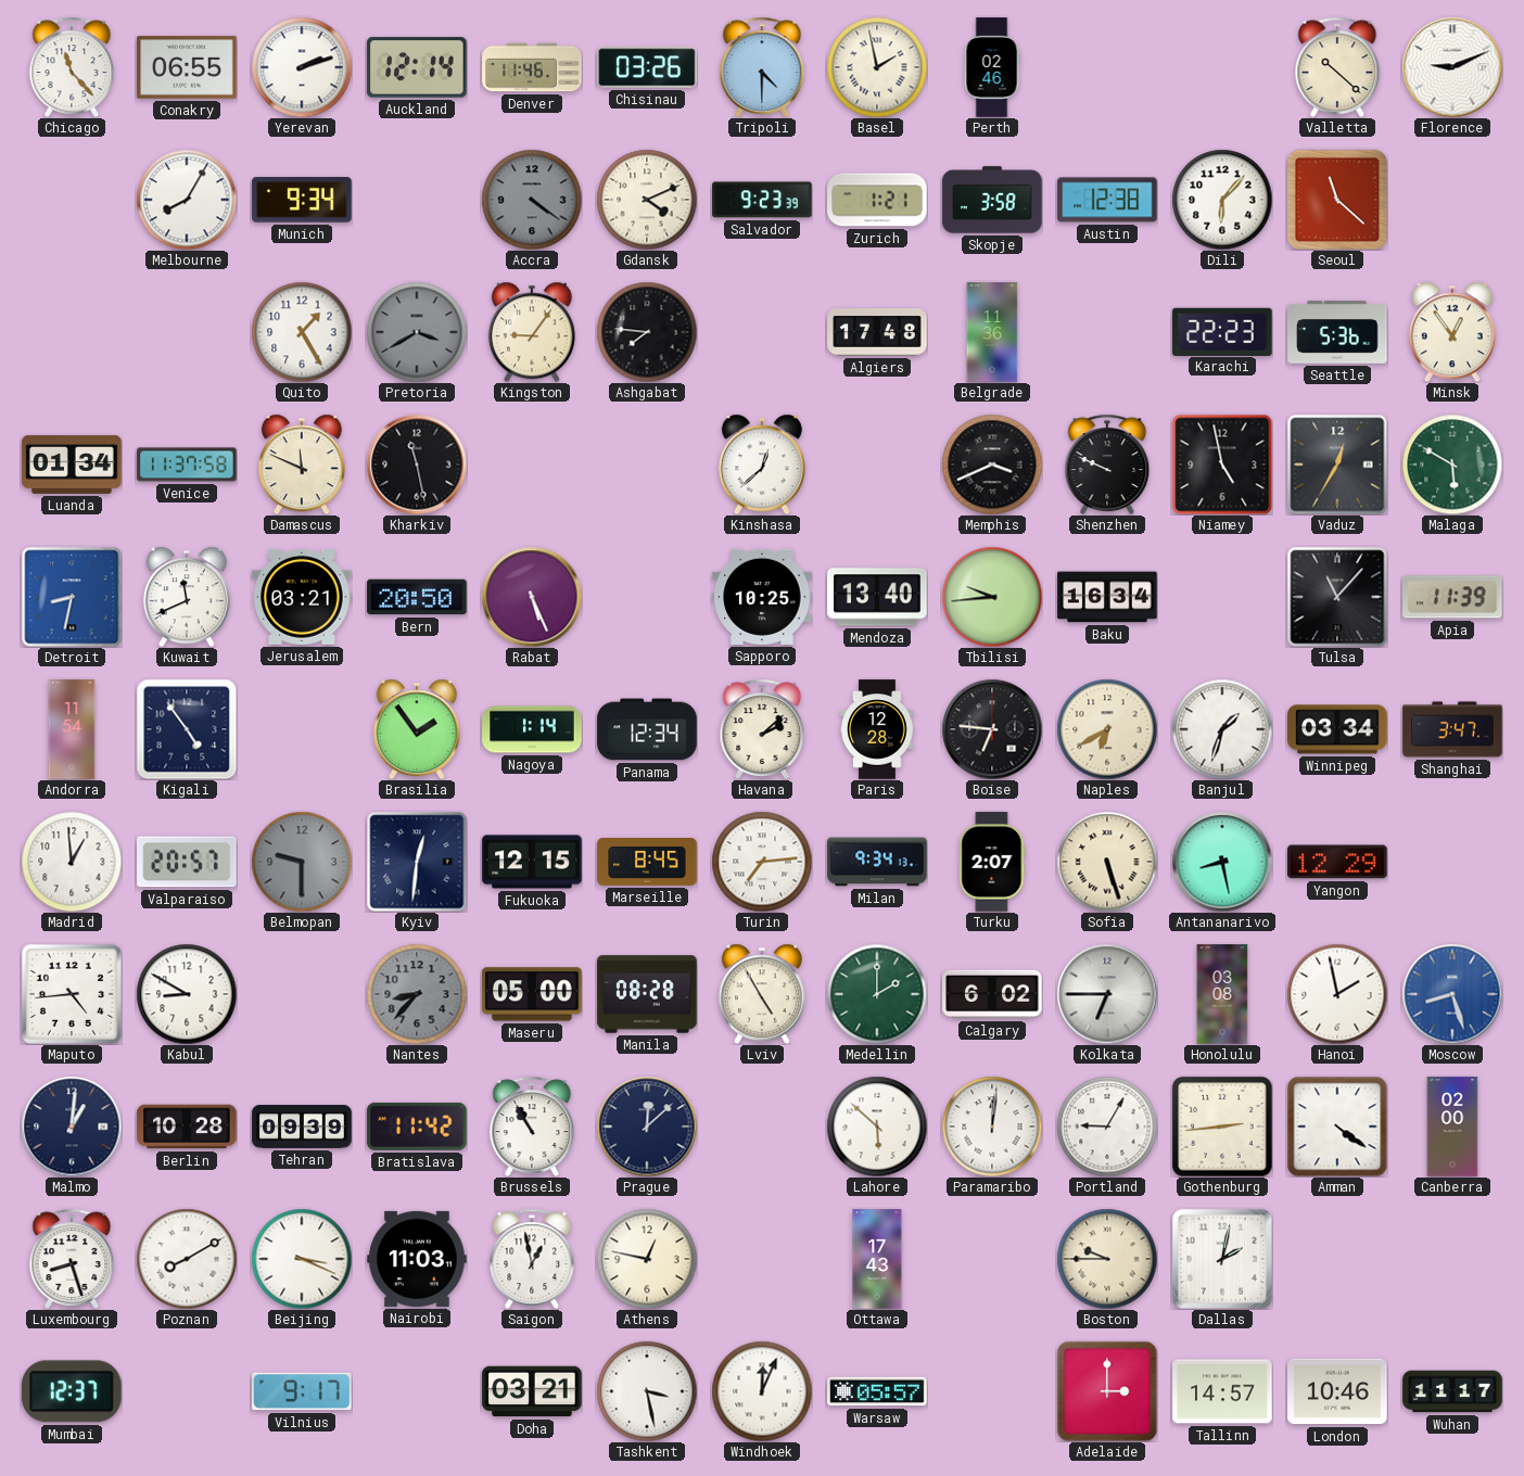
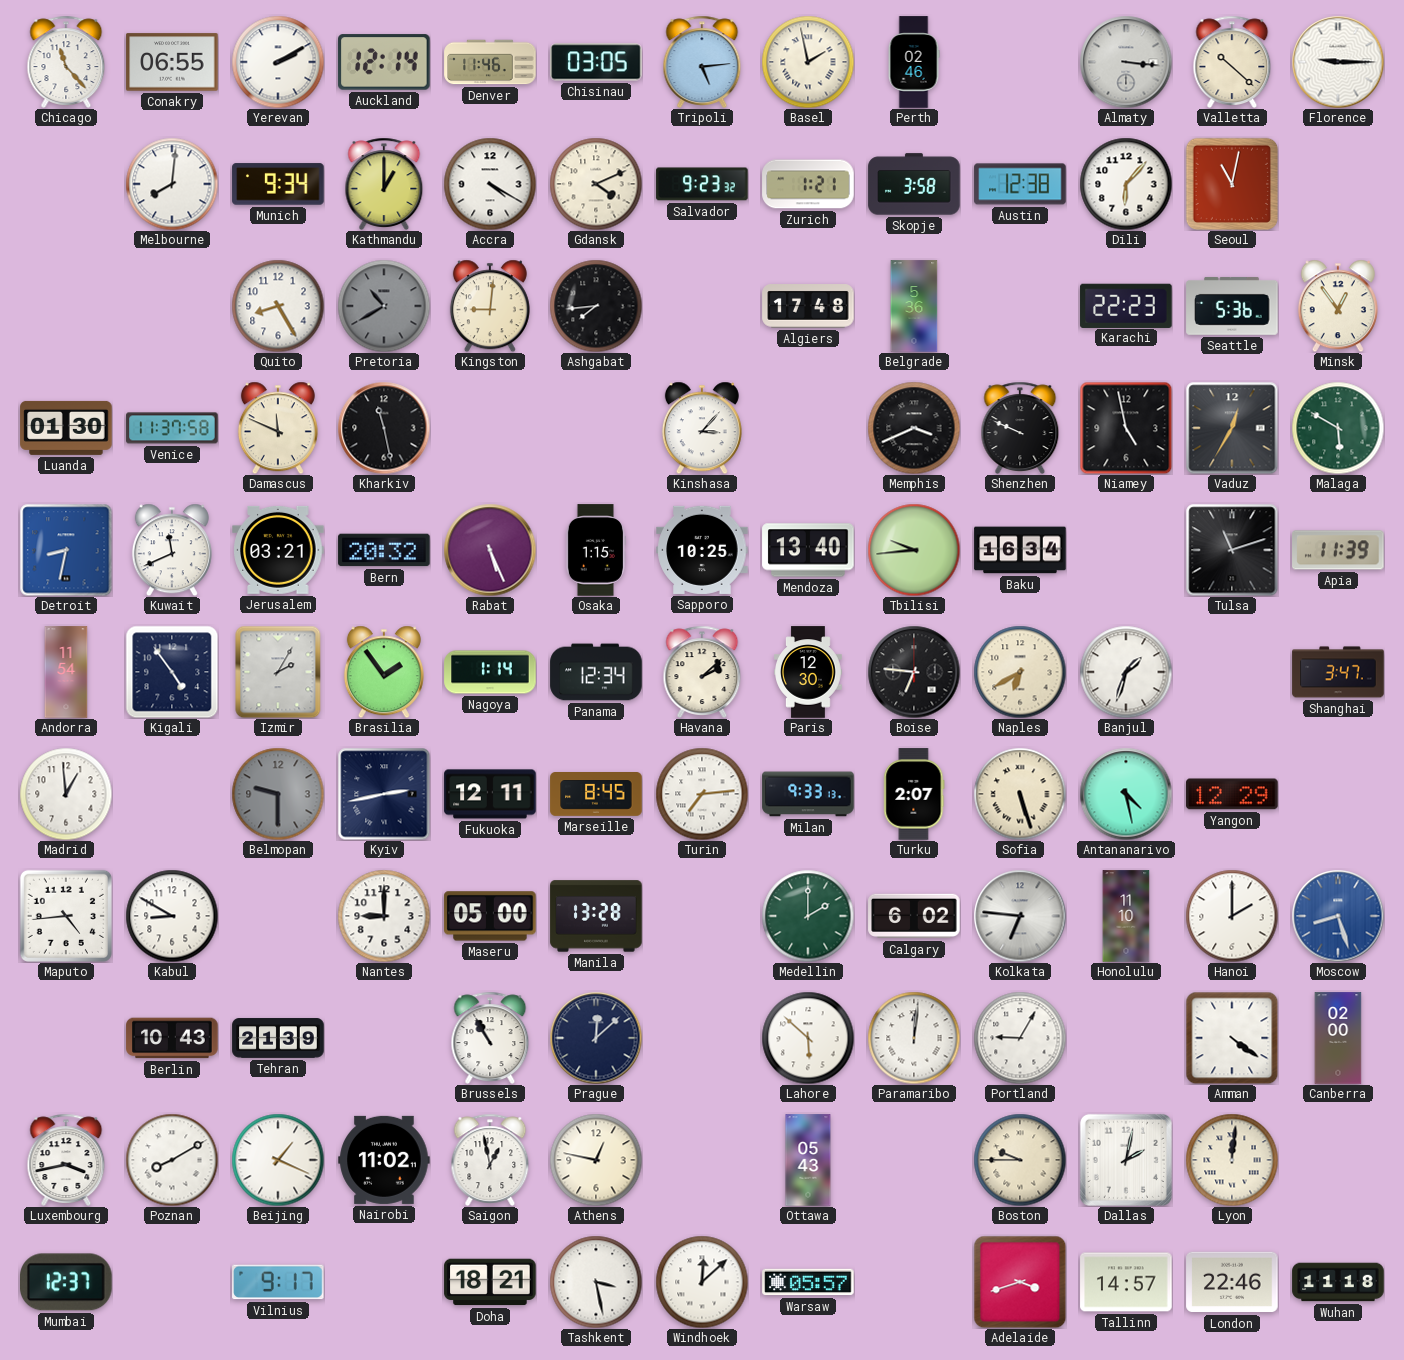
Yerevan: 2:12 -> 2:10
Chisinau: 03:26 -> 03:05
Tripoli: 4:30 -> 5:14
Almaty: none -> 3:16
Florence: 9:11 -> 9:15
Melbourne: 8:05 -> 8:01
Kathmandu: none -> 1:00
Accra: 4:21 -> 4:20
Accra dial: grey -> white
Salvador: 9:23:39 -> 9:23:32
Seoul: 11:22 -> 11:02
Quito: 1:25 -> 8:25
Pretoria: 3:40 -> 10:40
Kingston: 9:06 -> 9:01
Ashgabat: 7:46 -> 7:44
Belgrade: 11:36 -> 5:36
Luanda: 01:34 -> 01:30
Kinshasa: 12:38 -> 3:07
Bern: 20:50 -> 20:32
Osaka: none -> 1:15
Tulsa: 11:07 -> 11:12
Izmir: none -> 2:05
Paris: 12:28 -> 12:30
Winnipeg: 03:34 -> none
Valparaiso: 20:57 -> none
Kyiv: 12:31 -> 2:43
Fukuoka: 12:15 -> 12:11
Milan: 9:34 -> 9:33
Antananarivo: 8:28 -> 4:28
Nantes: 8:37 -> 9:00
Nantes dial: grey -> white
Manila: 08:28 -> 13:28
Lviv: 4:55 -> none
Kolkata: 6:45 -> 6:46
Honolulu: 03:08 -> 11:10
Hanoi: 1:58 -> 2:00
Malmo: 1:01 -> none
Berlin: 10:28 -> 10:43
Tehran: 09:39 -> 21:39
Bratislava: 11:42 -> none
Gothenburg: 2:44 -> none
Luxembourg: 8:27 -> 3:43
Beijing: 3:19 -> 1:19
Nairobi: 11:03 -> 11:02
Ottawa: 17:43 -> 05:43
Lyon: none -> 12:01
Doha: 03:21 -> 18:21
Windhoek: 12:04 -> 12:08
Adelaide: 3:00 -> 3:42
London: 10:46 -> 22:46
Wuhan: 11:17 -> 11:18
